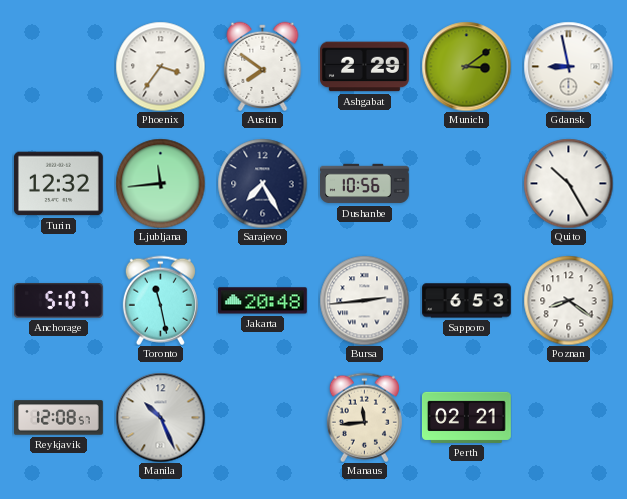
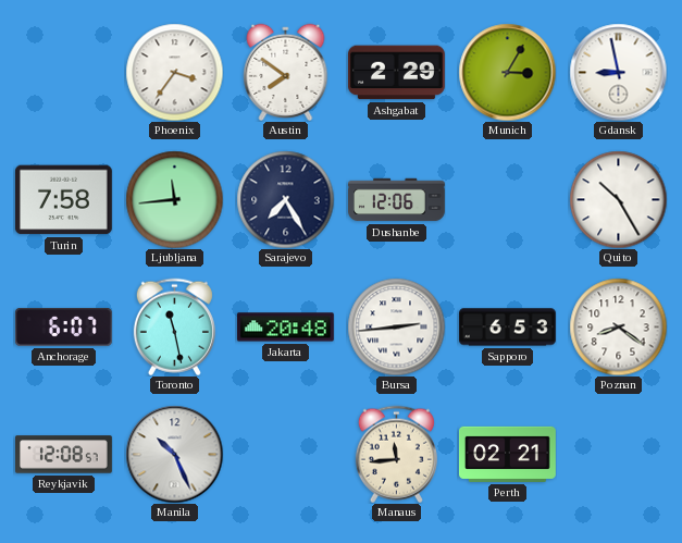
Munich: 3:09 -> 3:05
Turin: 12:32 -> 7:58
Dushanbe: 10:56 -> 12:06
Anchorage: 5:07 -> 6:07
